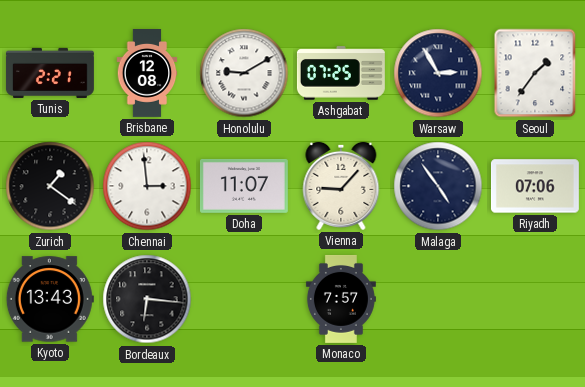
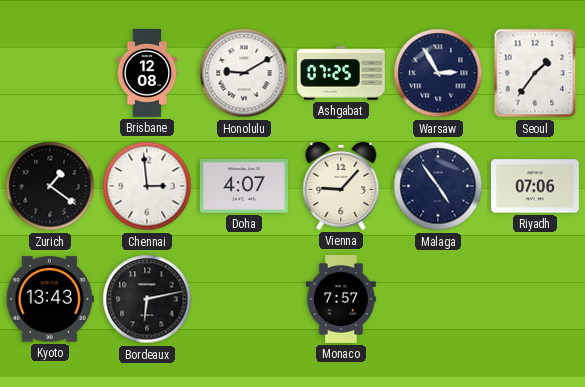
Tunis: 2:21 -> none
Doha: 11:07 -> 4:07
Bordeaux: 6:16 -> 6:13
